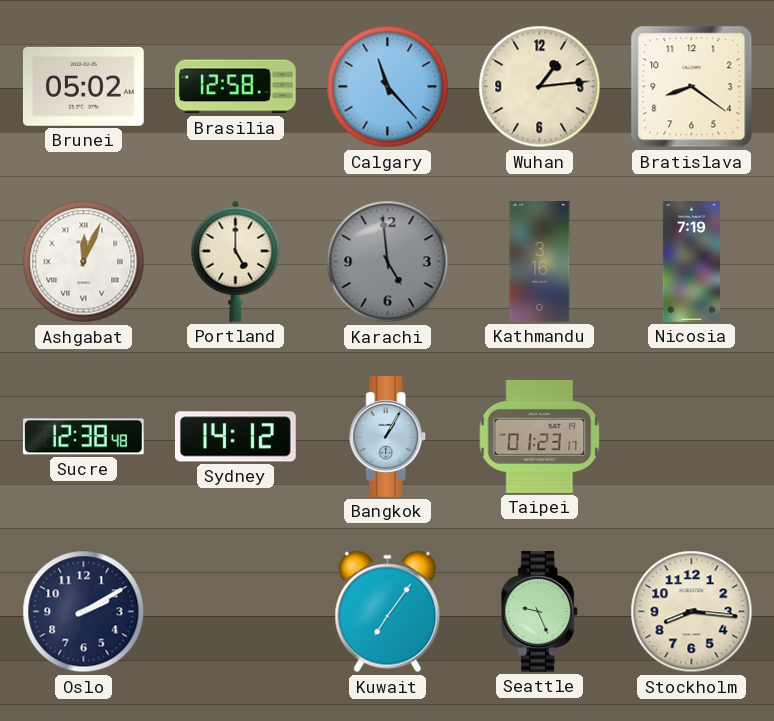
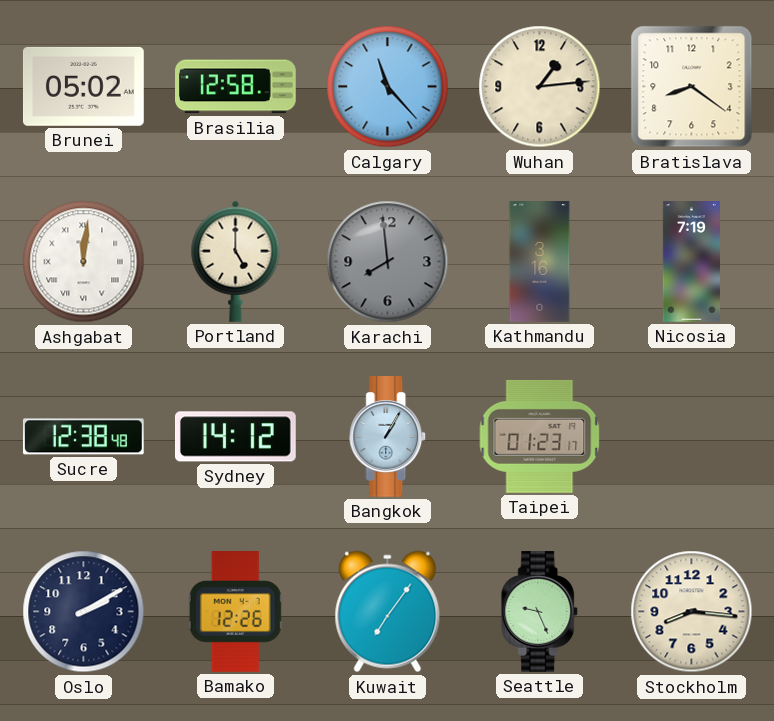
Ashgabat: 12:04 -> 12:01
Karachi: 4:59 -> 7:59
Bamako: none -> 12:26
